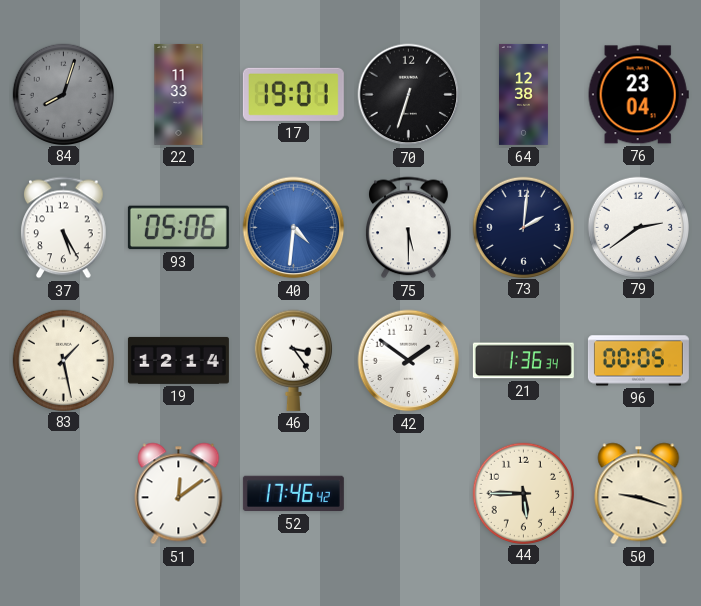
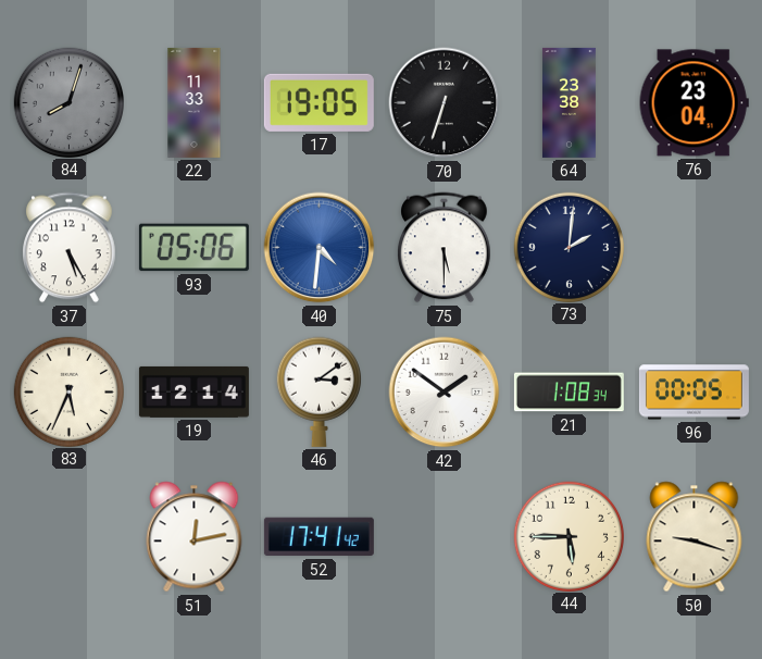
17: 19:01 -> 19:05
64: 12:38 -> 23:38
79: 2:39 -> none
83: 1:28 -> 5:34
46: 3:24 -> 3:09
21: 1:36 -> 1:08
51: 12:09 -> 12:13
52: 17:46 -> 17:41
